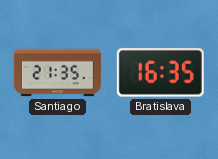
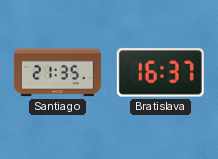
Bratislava: 16:35 -> 16:37
